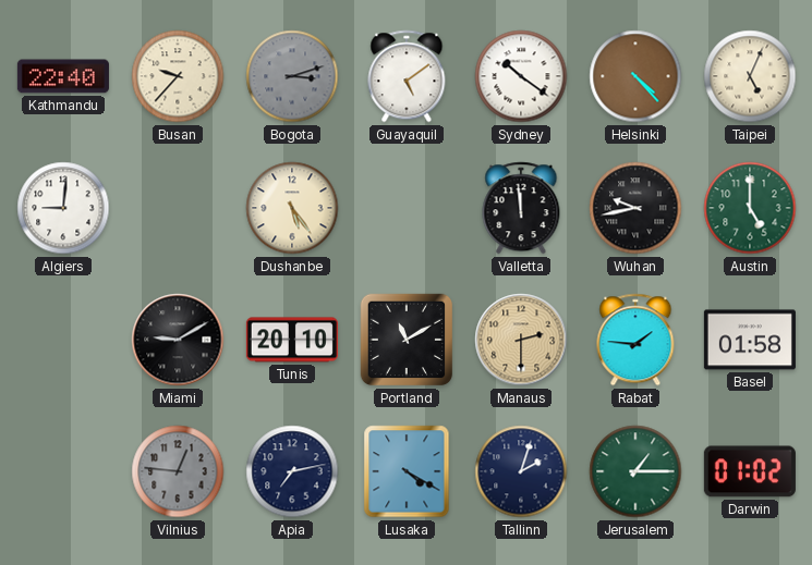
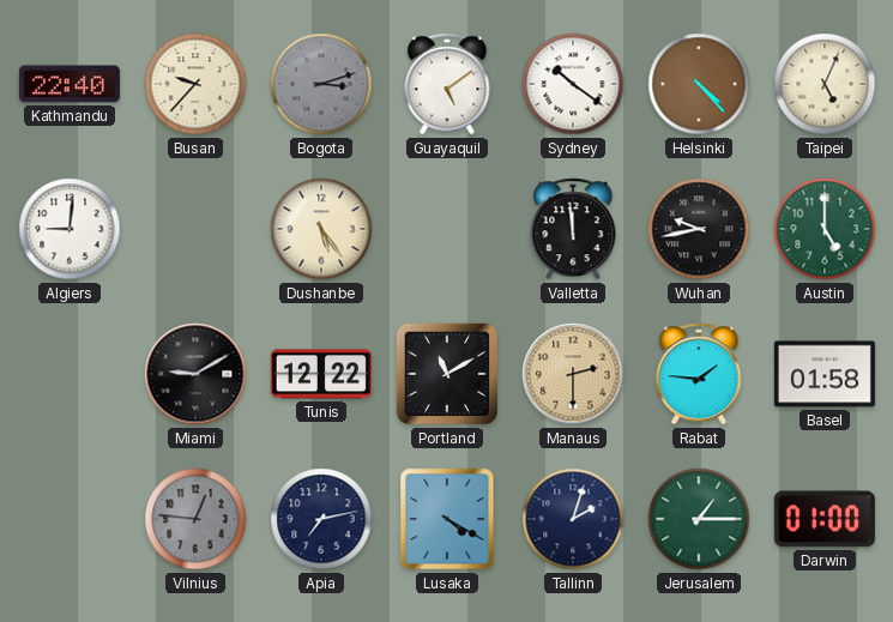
Tunis: 20:10 -> 12:22
Darwin: 01:02 -> 01:00
